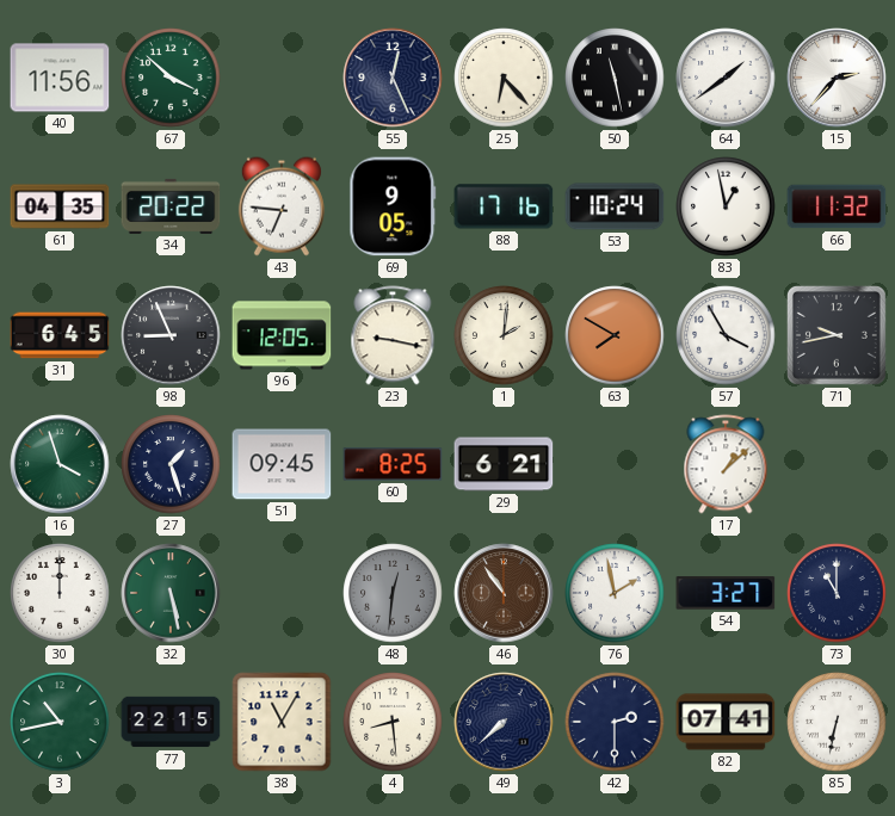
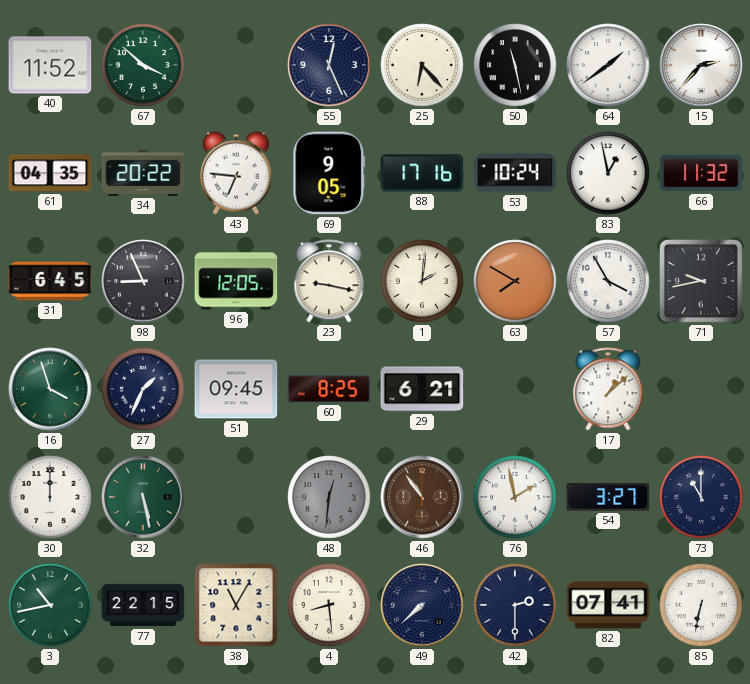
40: 11:56 -> 11:52
27: 1:27 -> 1:34
